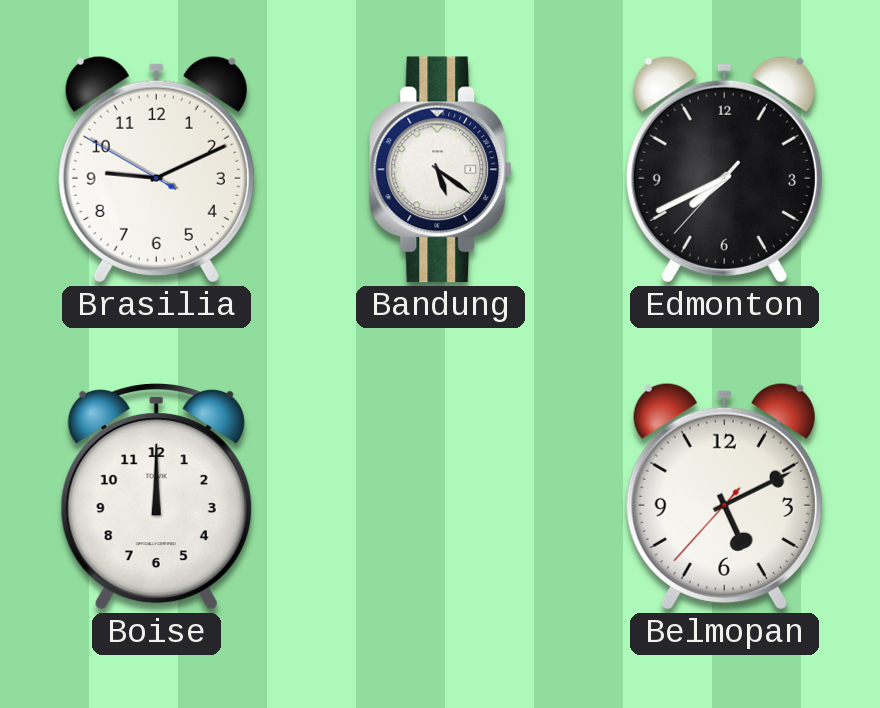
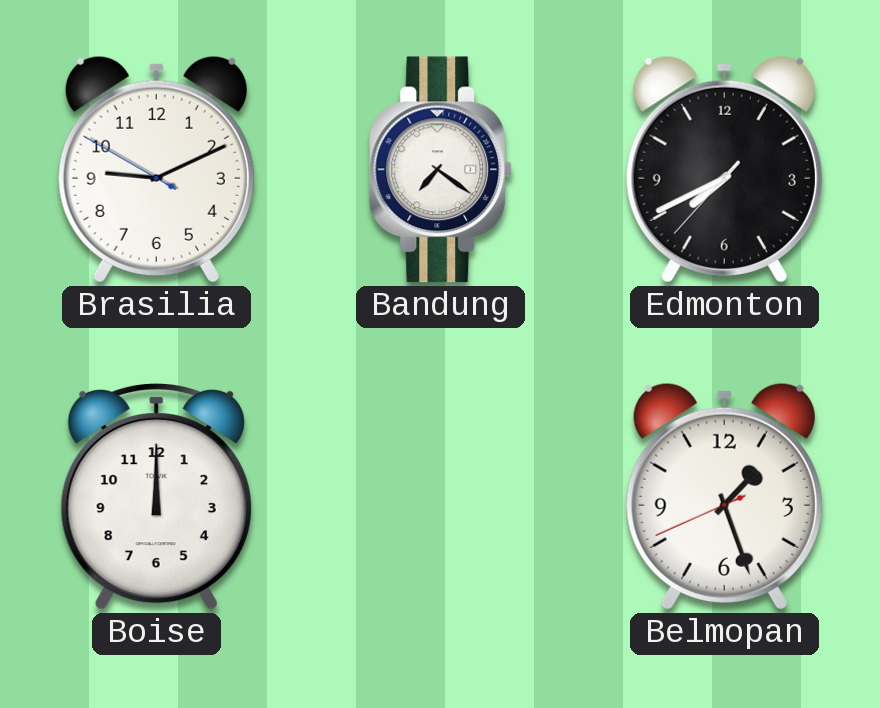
Bandung: 5:21 -> 7:21
Belmopan: 5:10 -> 1:26
